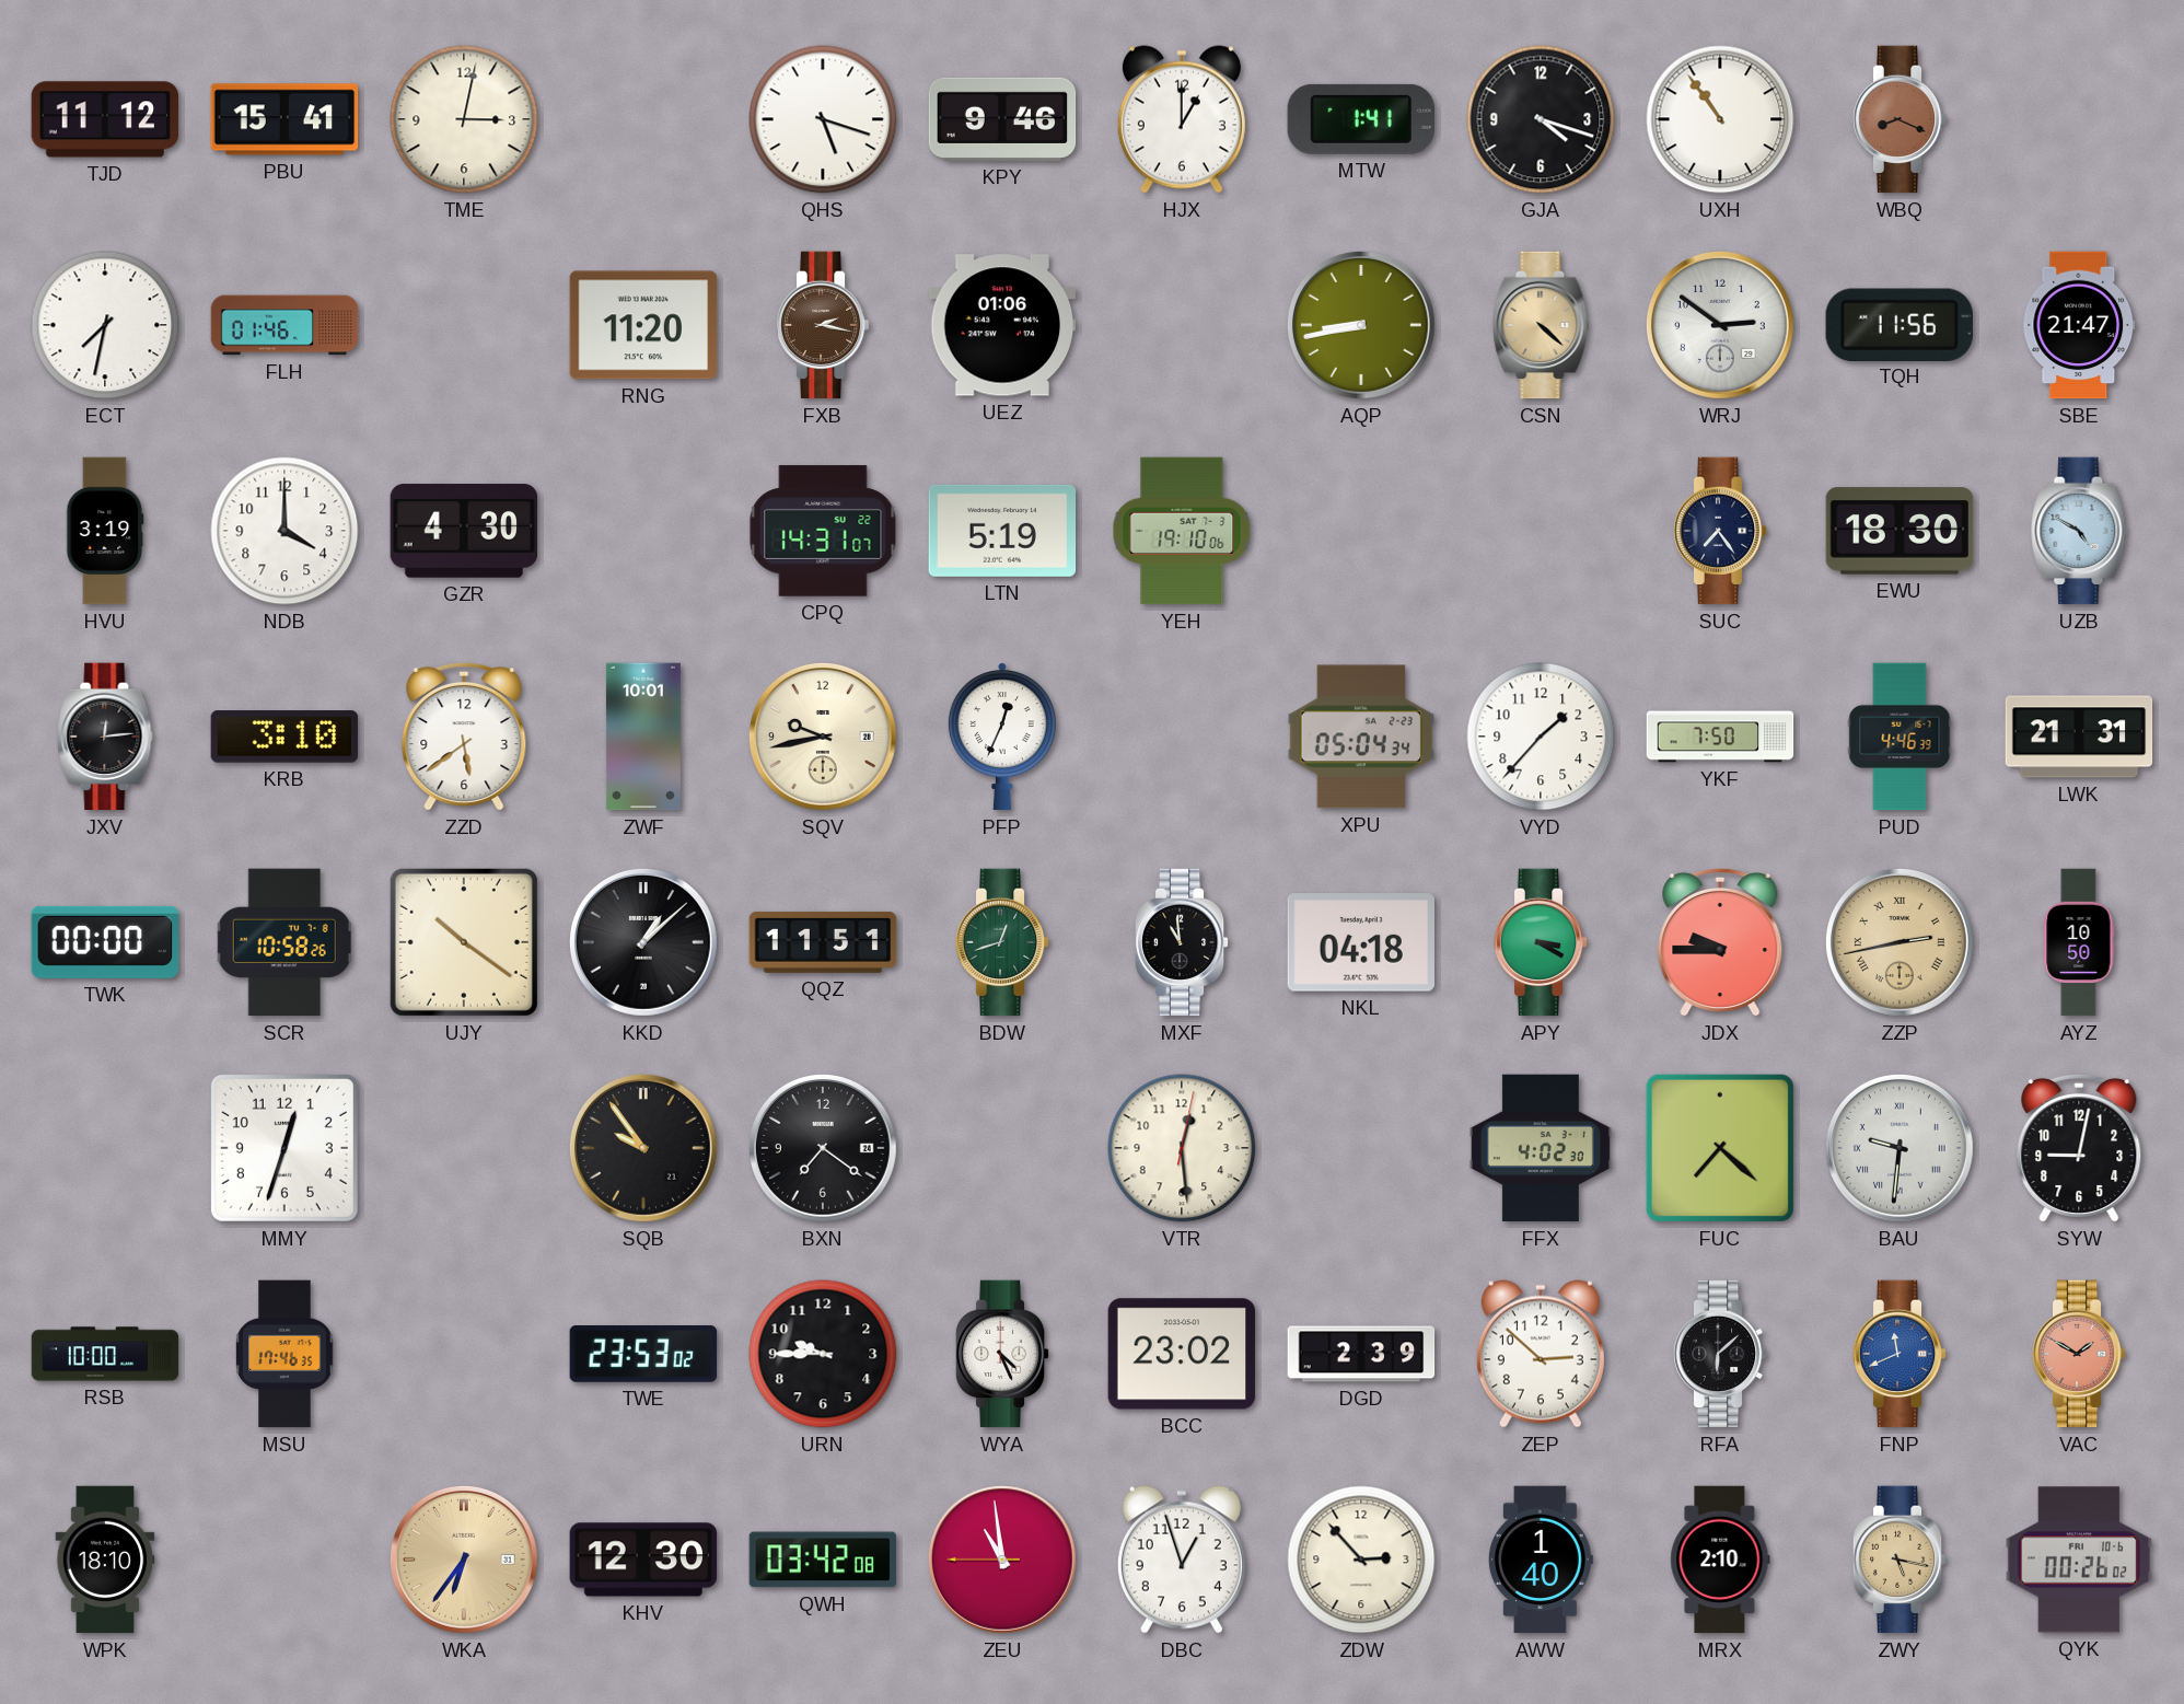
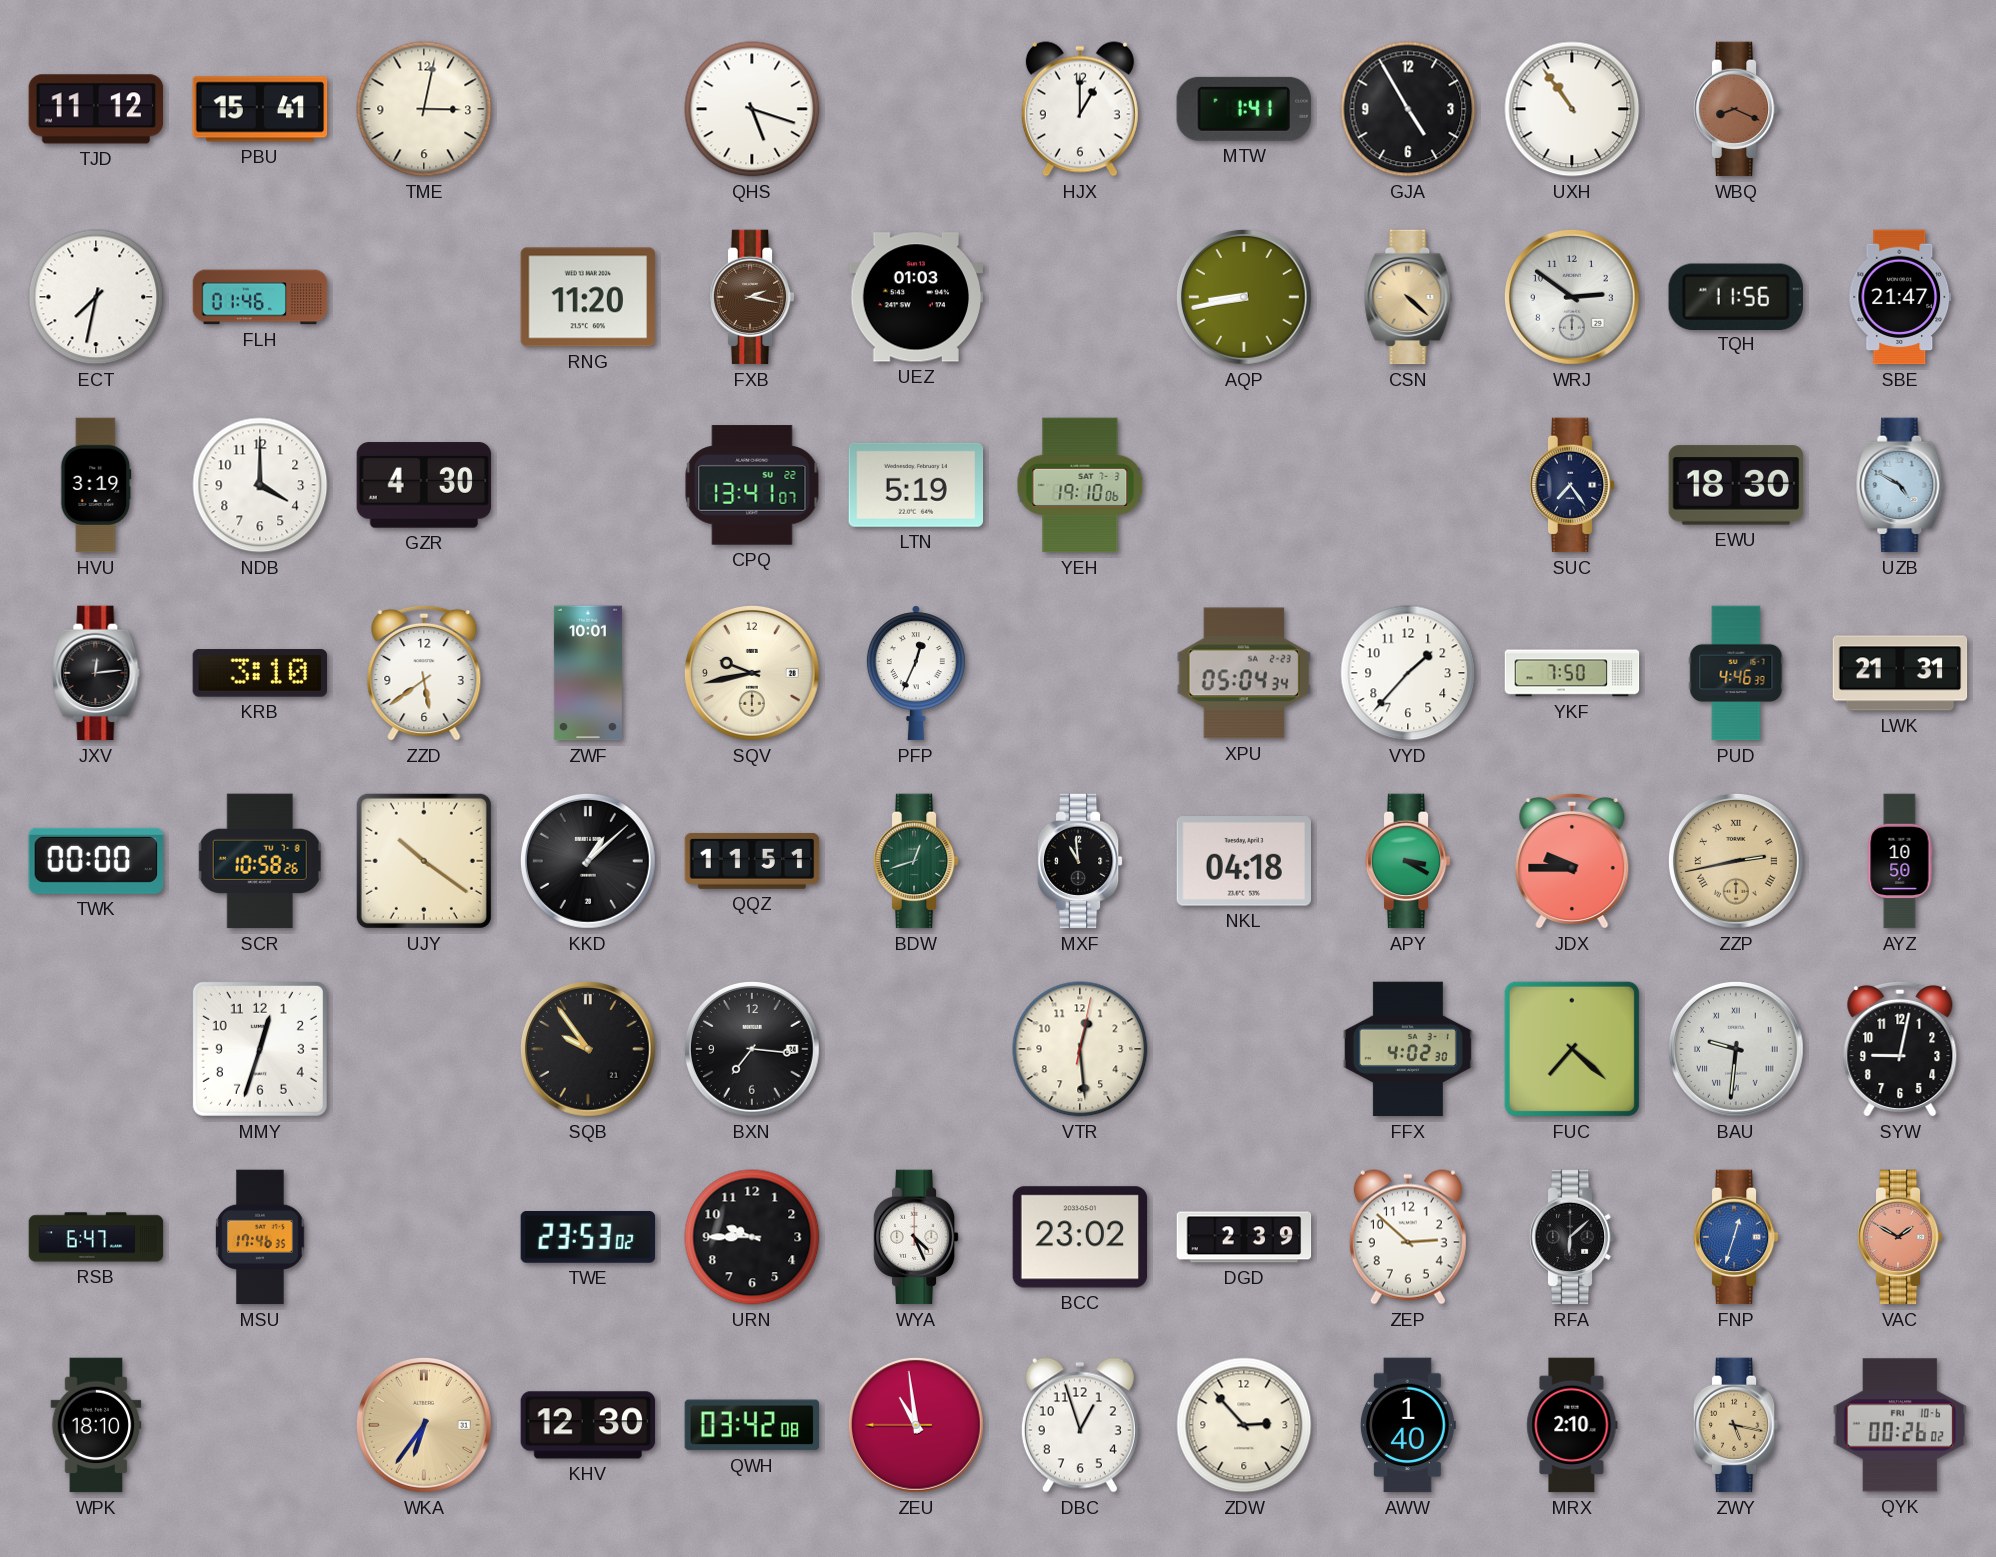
KPY: 9:46 -> none
GJA: 4:18 -> 4:55
UEZ: 01:06 -> 01:03
CPQ: 14:31 -> 13:41
BXN: 7:21 -> 7:16
RSB: 10:00 -> 6:47
FNP: 11:41 -> 12:33
